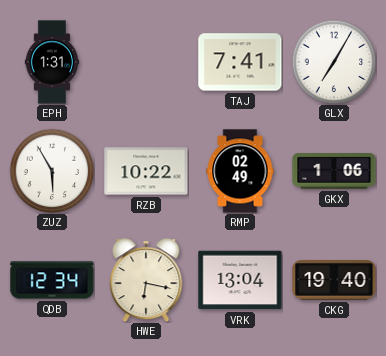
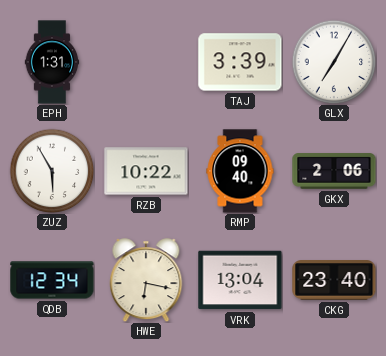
TAJ: 7:41 -> 3:39
RMP: 02:49 -> 09:40
GKX: 1:06 -> 2:06
CKG: 19:40 -> 23:40
